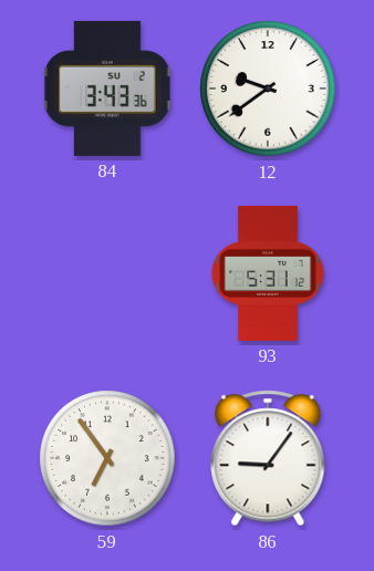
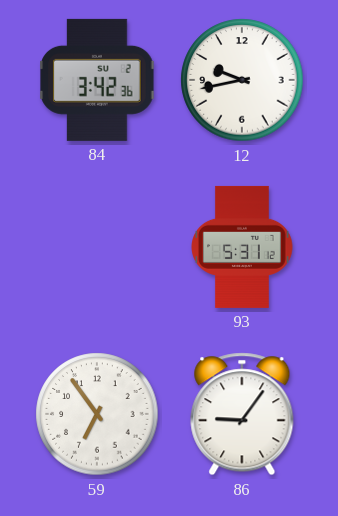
84: 3:43 -> 3:42
12: 9:39 -> 9:43
